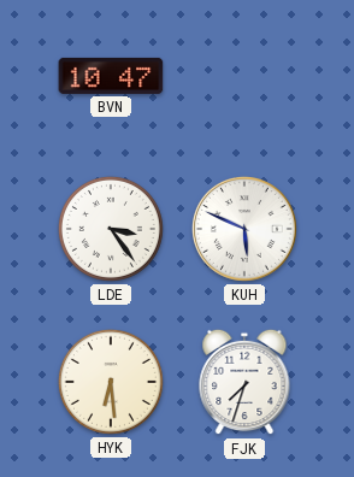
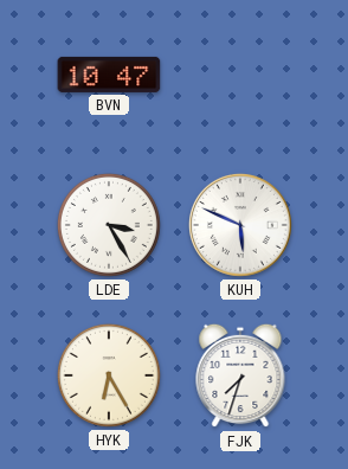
LDE: 3:24 -> 3:25
HYK: 6:29 -> 6:25
